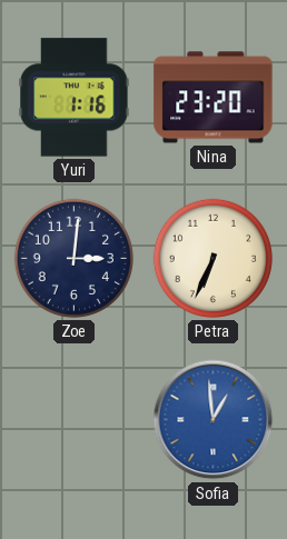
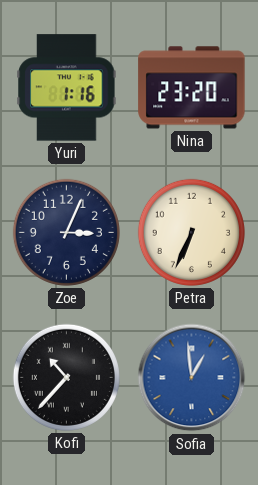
Zoe: 3:01 -> 3:04
Kofi: none -> 10:37
